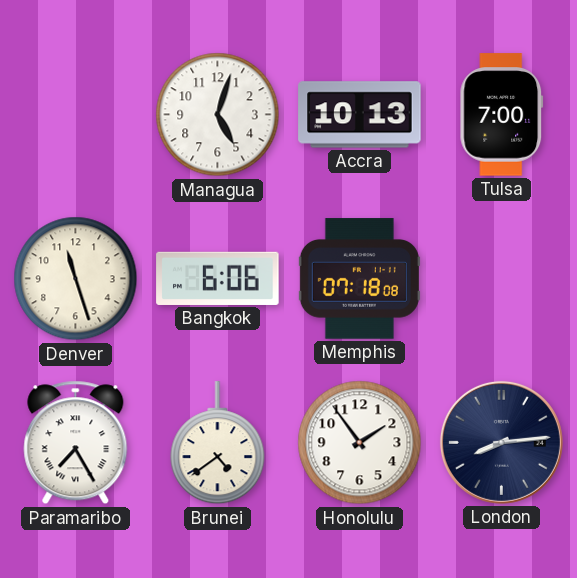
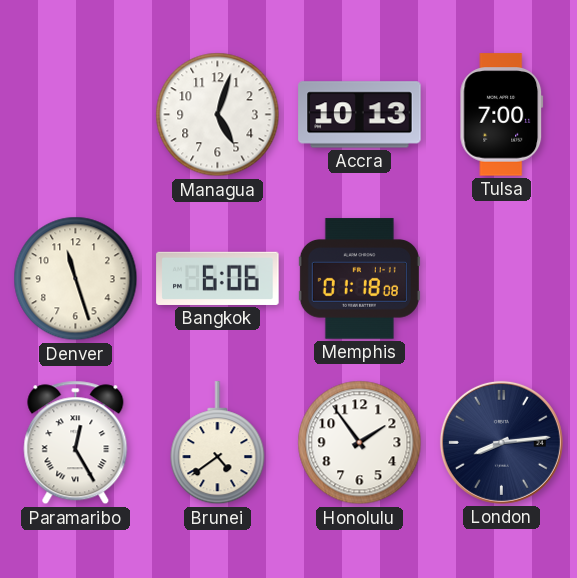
Memphis: 07:18 -> 01:18
Paramaribo: 7:25 -> 12:25
